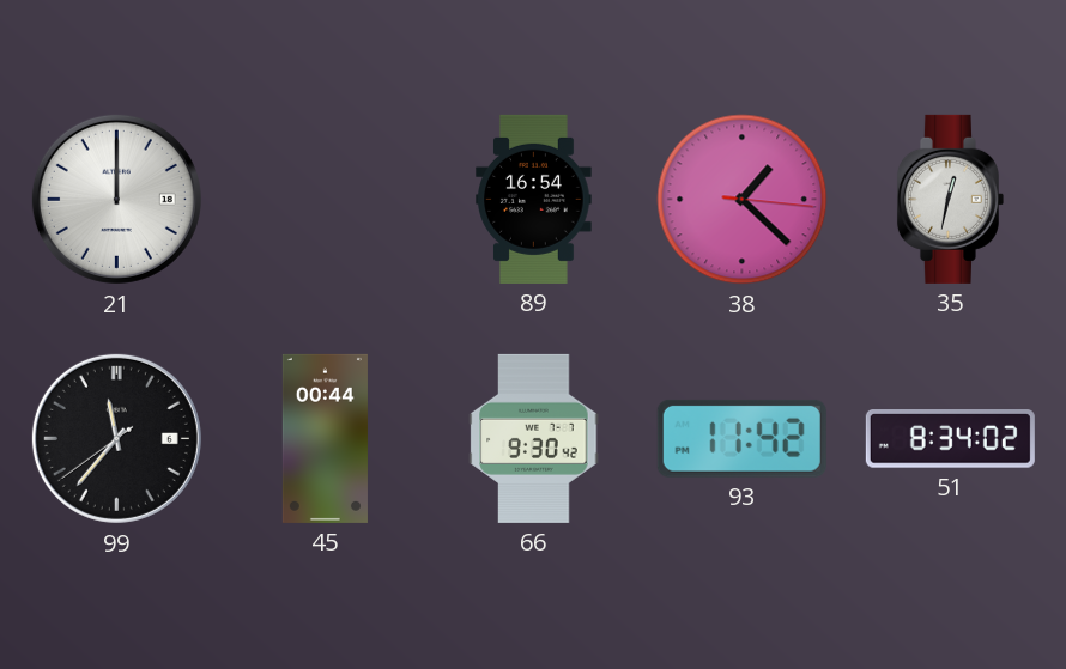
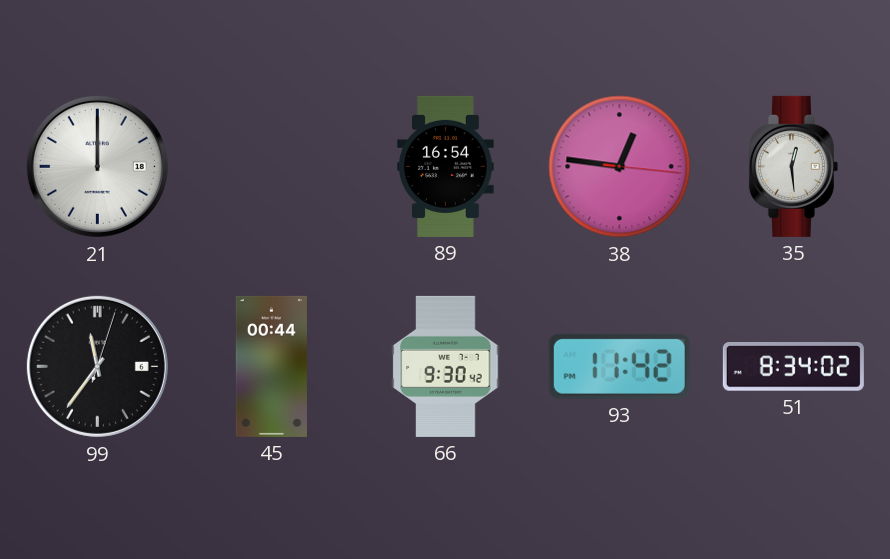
38: 1:22 -> 12:46
35: 12:32 -> 12:29
99: 11:36:39 -> 11:36:03
